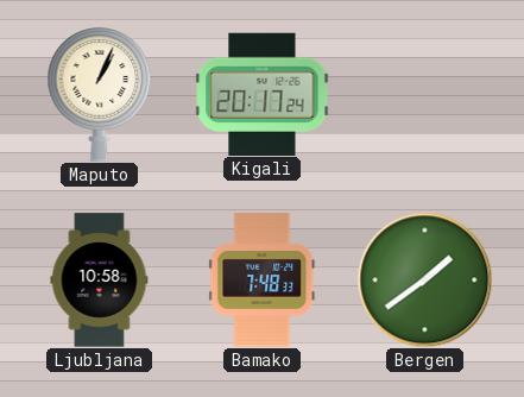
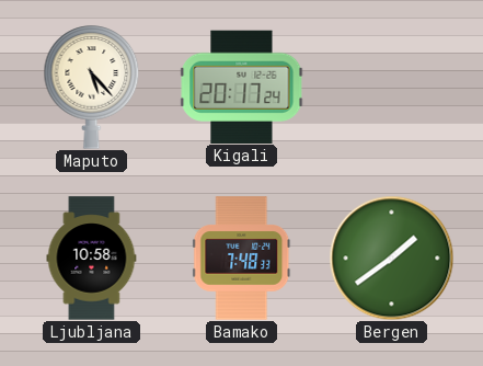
Maputo: 1:04 -> 5:23
